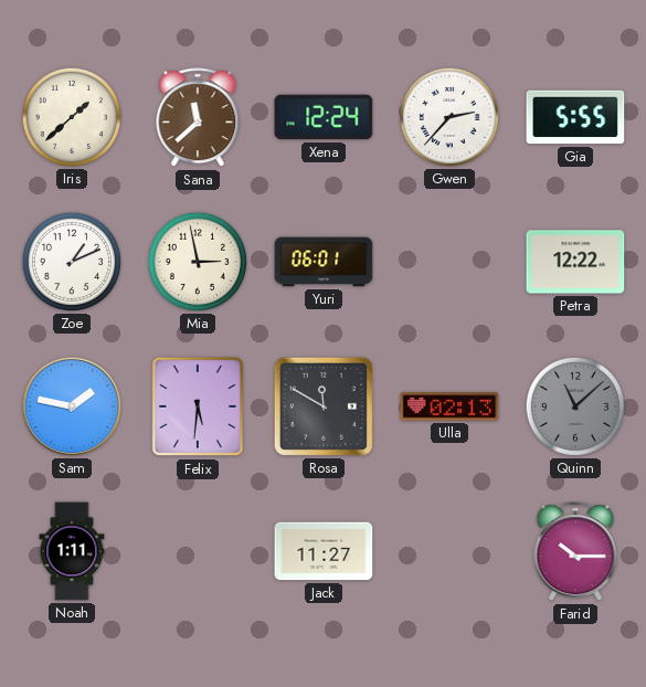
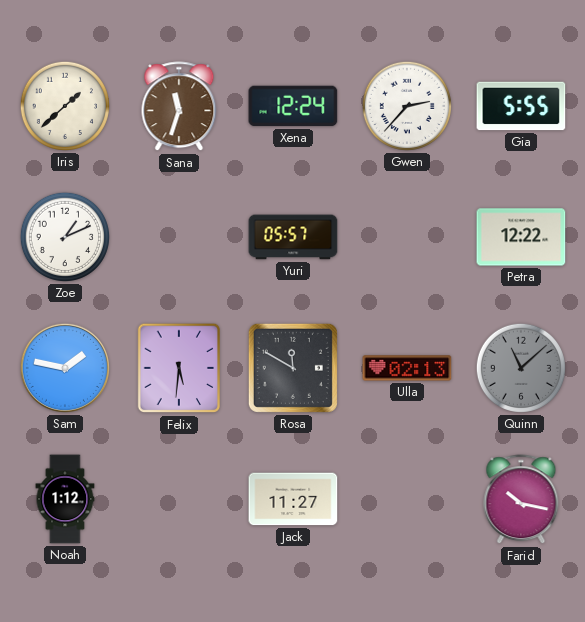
Sana: 11:38 -> 11:33
Mia: 2:58 -> none
Yuri: 06:01 -> 05:57
Noah: 1:11 -> 1:12
Farid: 10:15 -> 10:17
